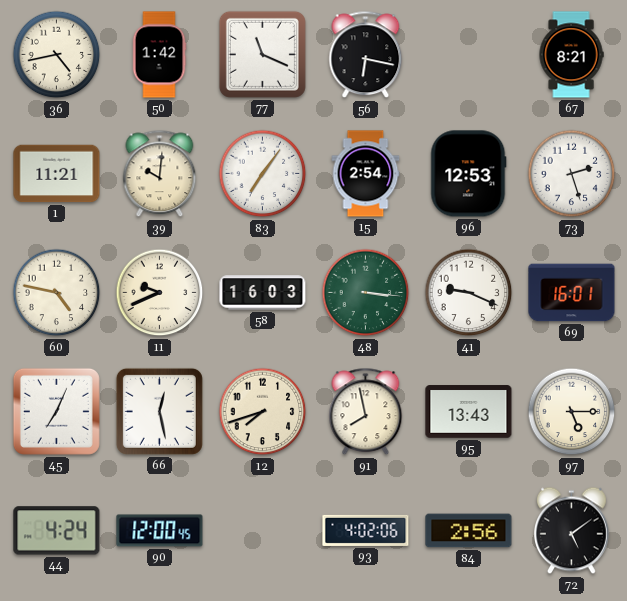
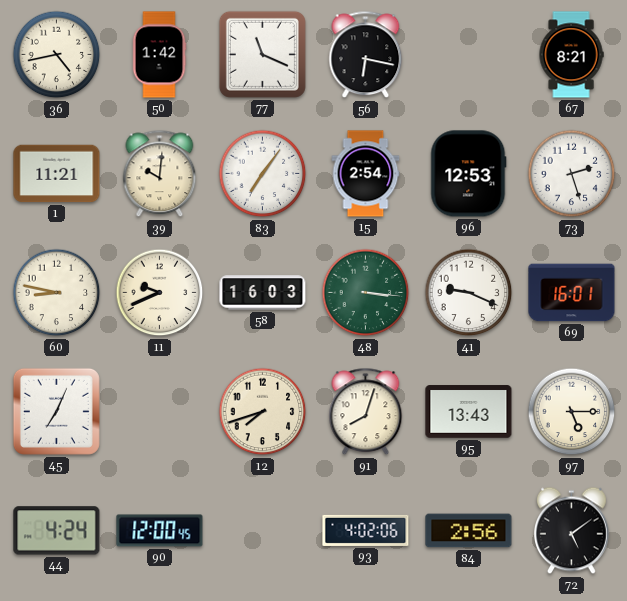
60: 4:47 -> 8:47
66: 12:28 -> none
91: 7:58 -> 8:03
